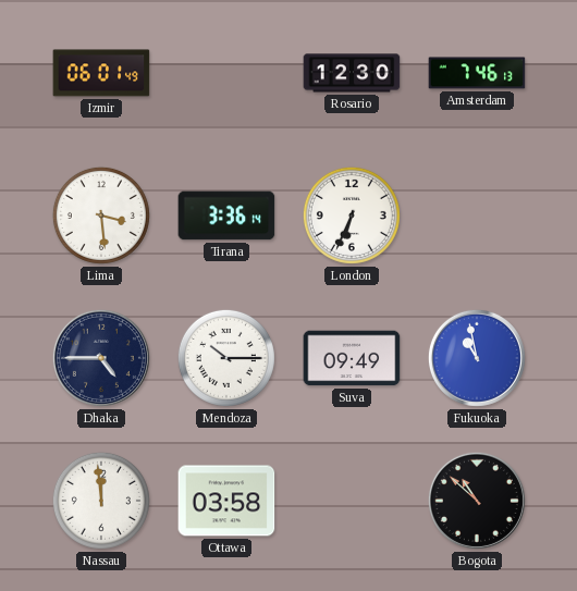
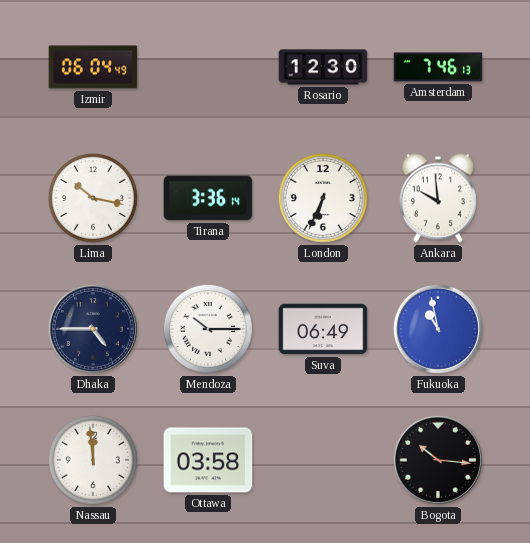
Izmir: 06:01 -> 06:04
Lima: 3:29 -> 10:17
Ankara: none -> 9:59
Suva: 09:49 -> 06:49
Bogota: 10:52 -> 10:16
